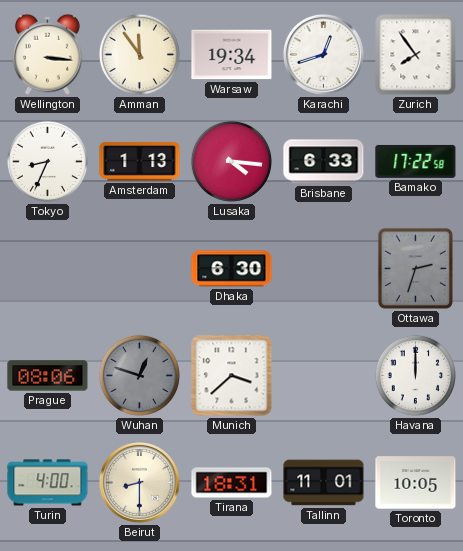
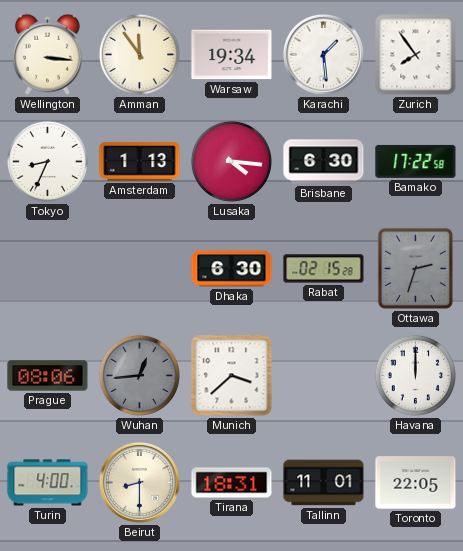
Karachi: 12:42 -> 1:29
Brisbane: 6:33 -> 6:30
Rabat: none -> 02:15
Wuhan: 12:48 -> 12:44
Toronto: 10:05 -> 22:05
